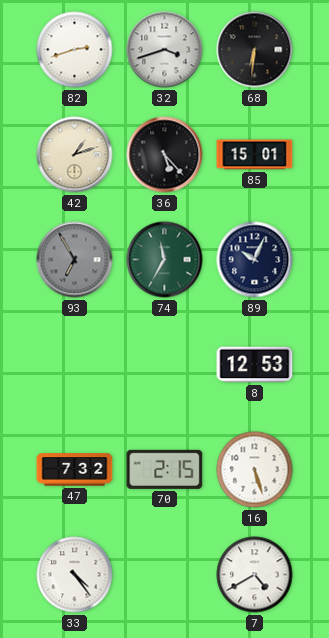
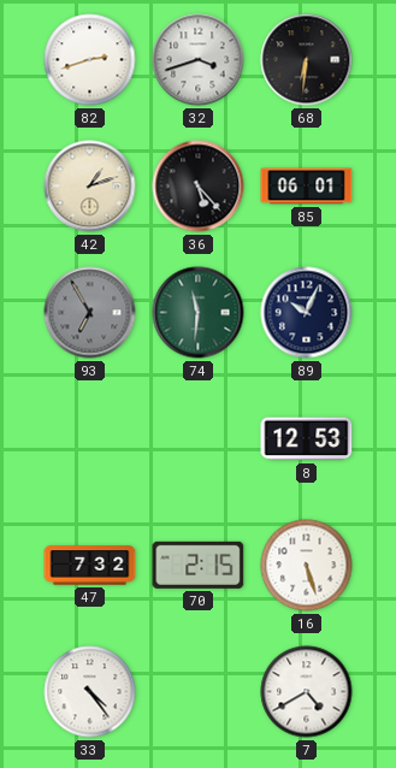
85: 15:01 -> 06:01
74: 11:35 -> 11:31
